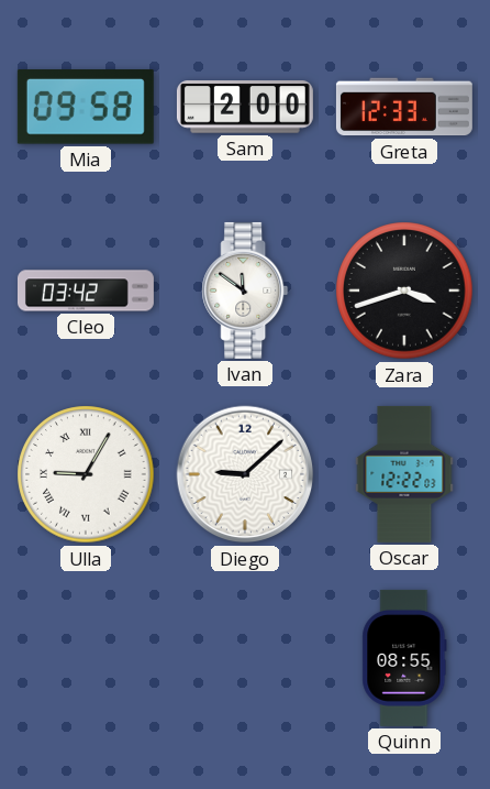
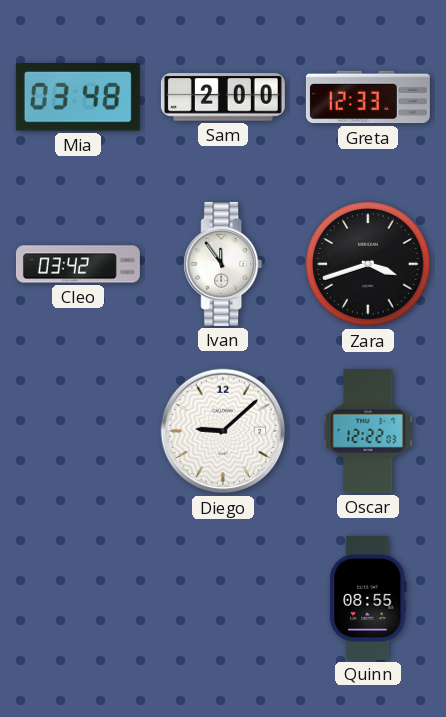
Mia: 09:58 -> 03:48
Ivan: 11:51 -> 11:54
Ulla: 9:05 -> none
